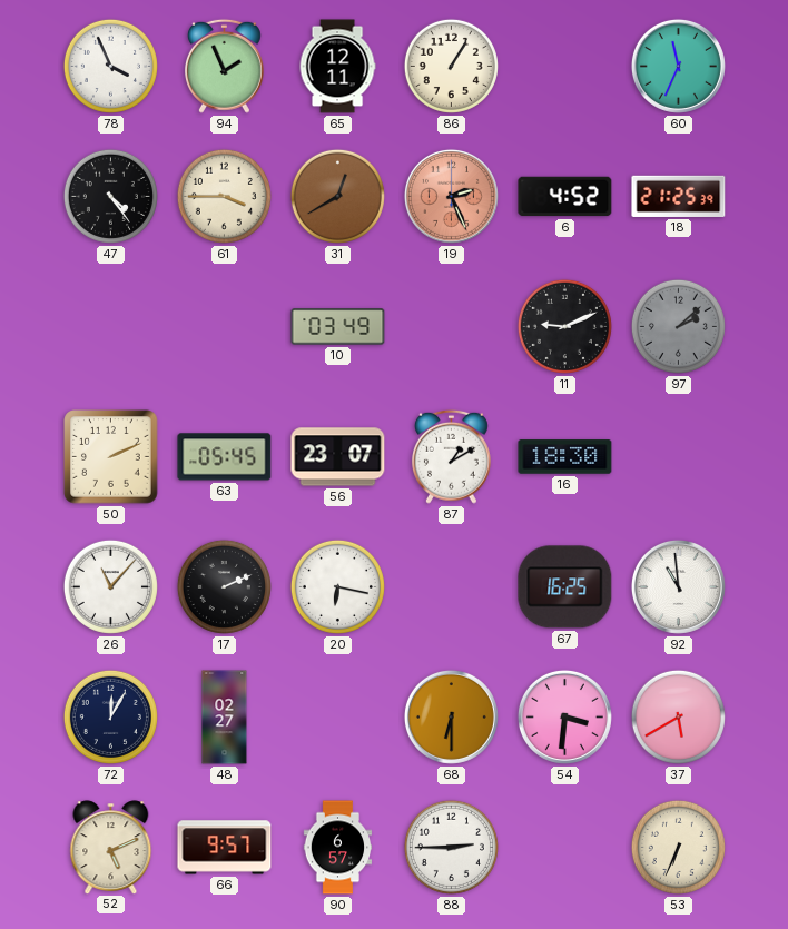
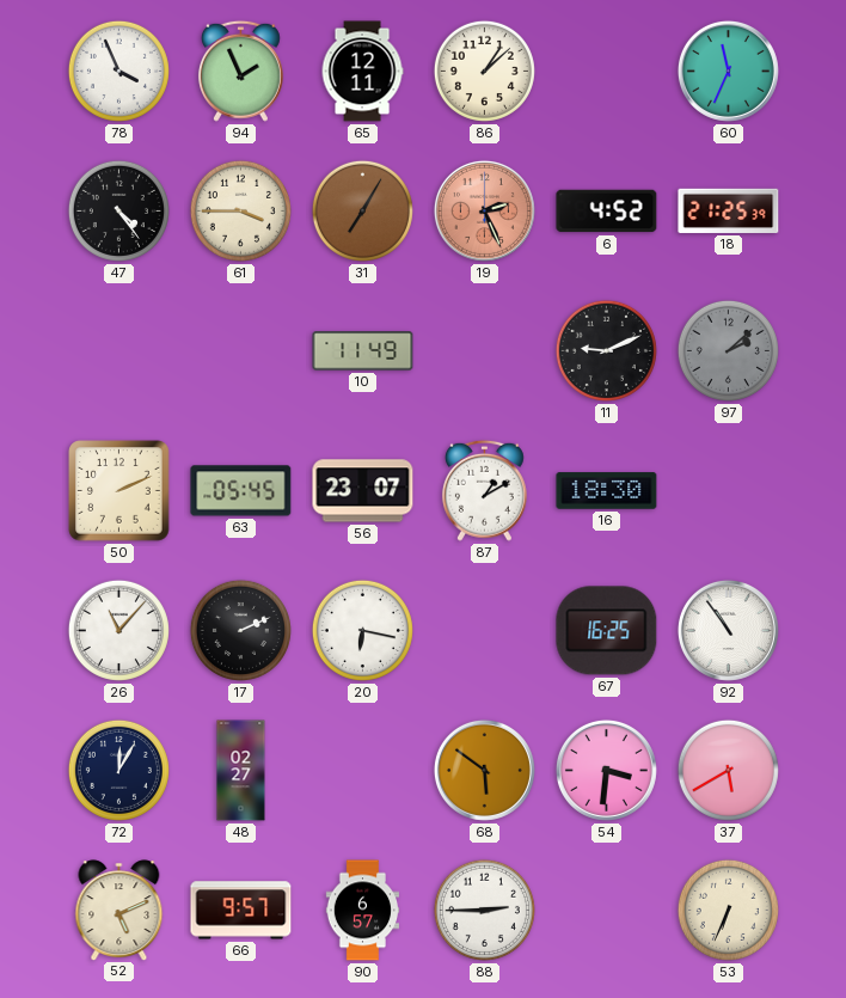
86: 1:05 -> 1:08
31: 12:40 -> 7:05
10: 03:49 -> 11:49
92: 10:59 -> 10:54
68: 6:30 -> 5:51
